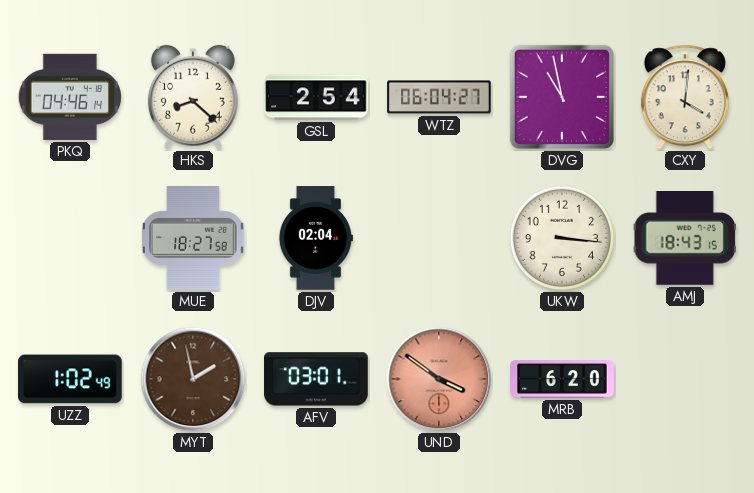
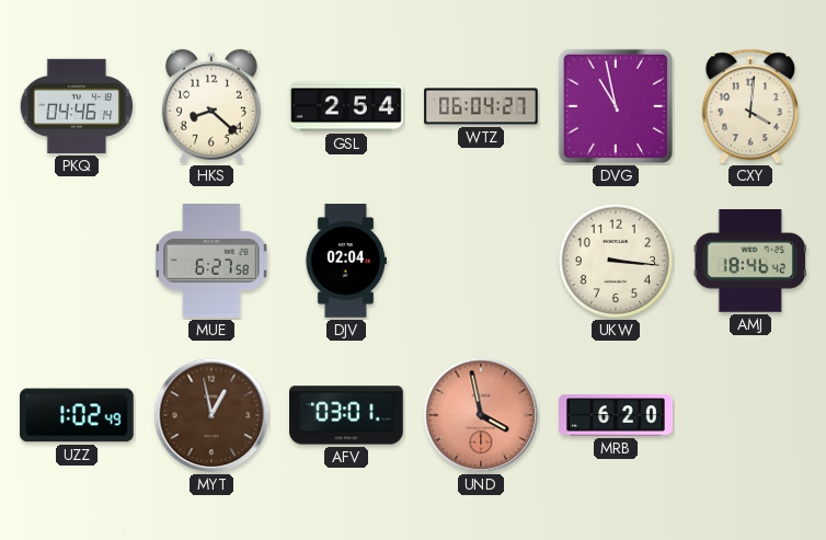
MUE: 18:27 -> 6:27
AMJ: 18:43 -> 18:46
MYT: 1:58 -> 12:58
UND: 3:51 -> 3:58
